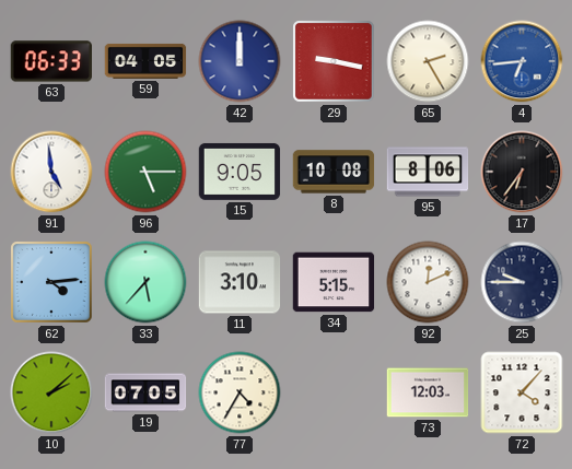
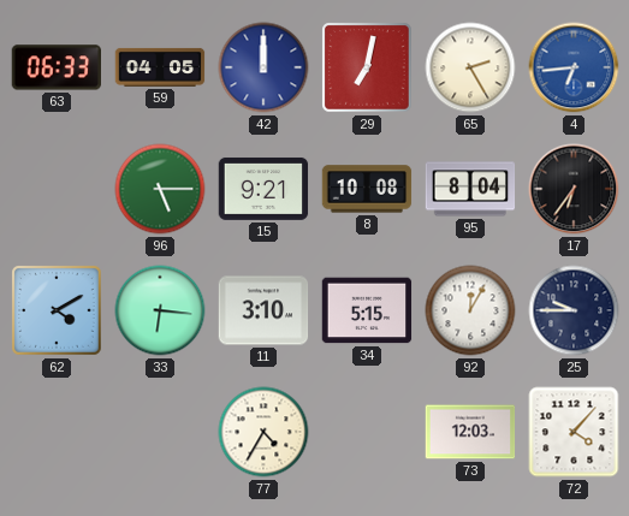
29: 9:17 -> 7:02
91: 4:59 -> none
15: 9:05 -> 9:21
95: 8:06 -> 8:04
62: 4:14 -> 4:10
33: 5:37 -> 6:16
92: 12:11 -> 12:05
10: 2:08 -> none
19: 07:05 -> none
